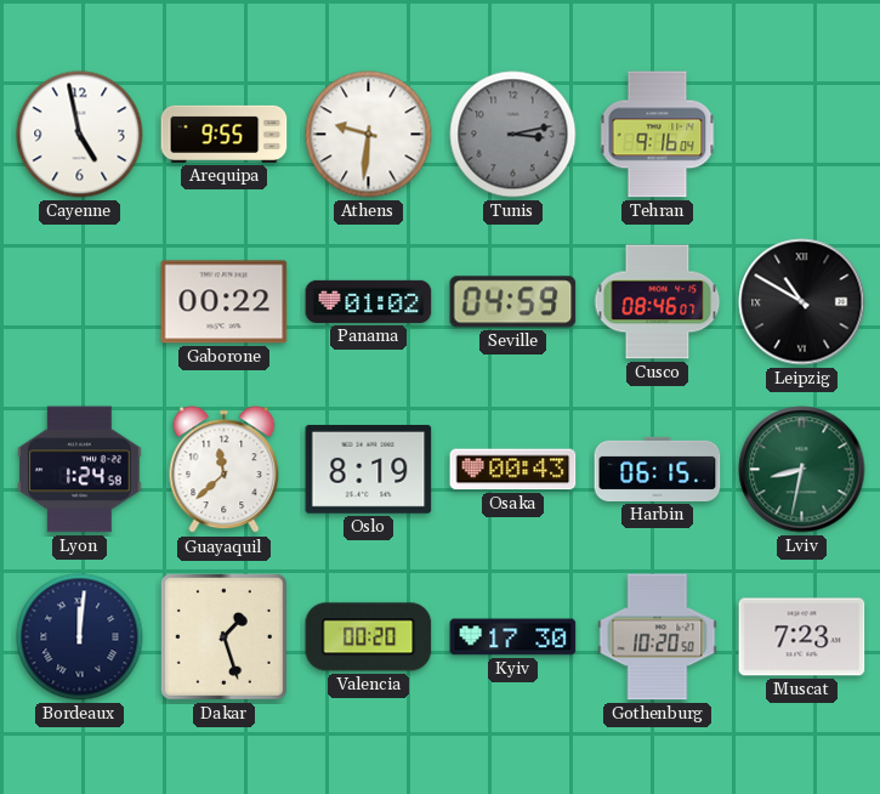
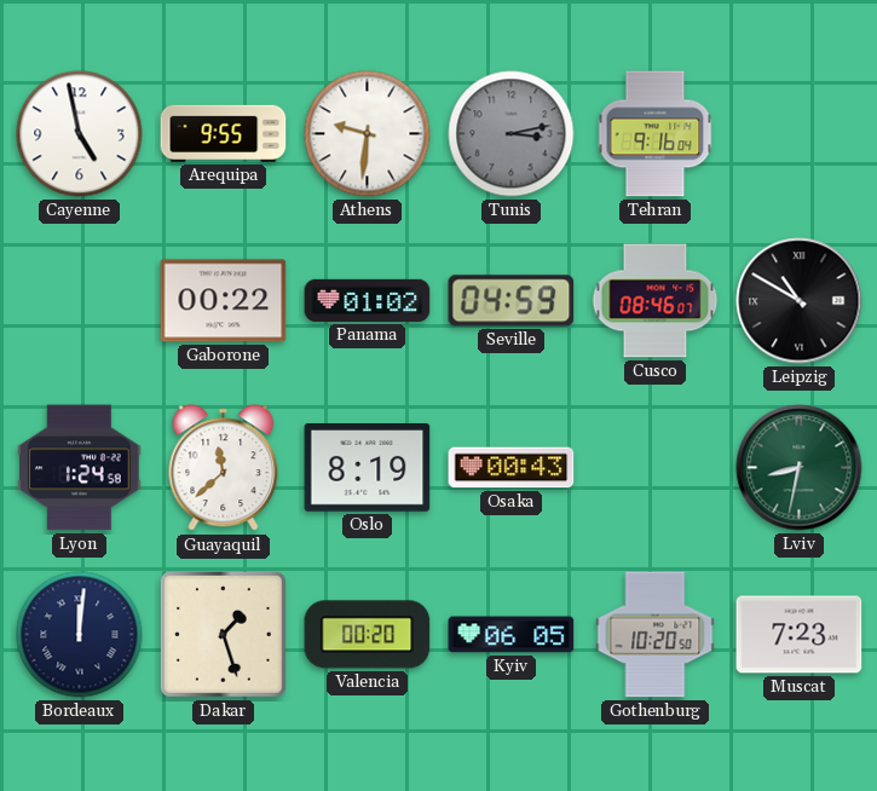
Harbin: 06:15 -> none
Kyiv: 17:30 -> 06:05
